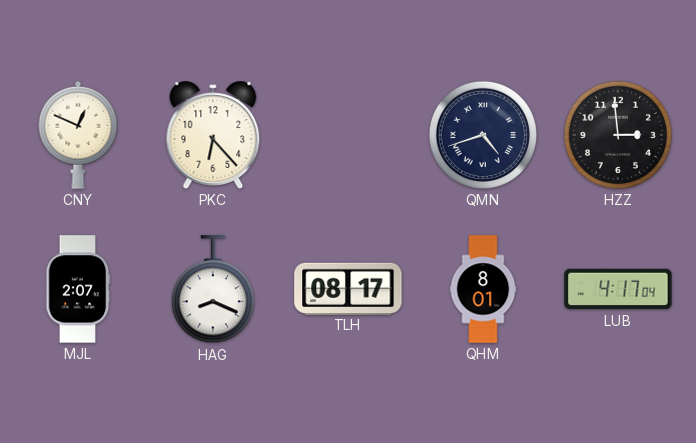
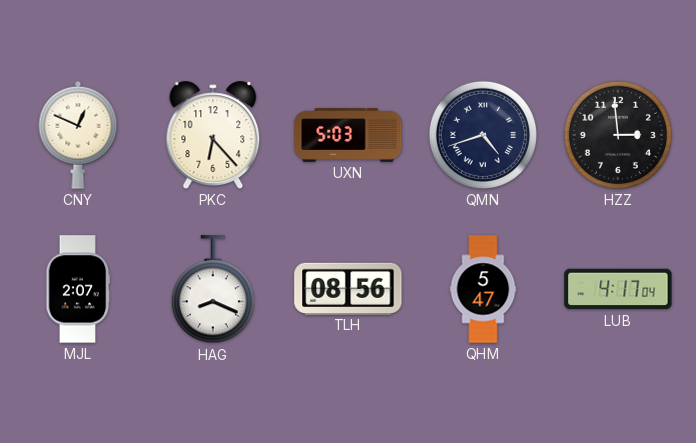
UXN: none -> 5:03
TLH: 08:17 -> 08:56
QHM: 8:01 -> 5:47
